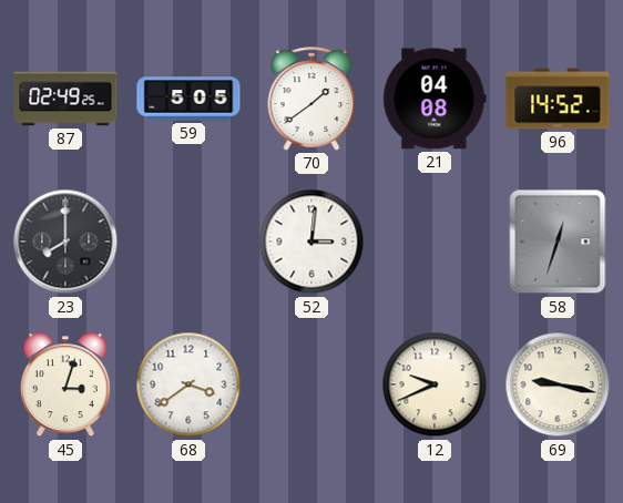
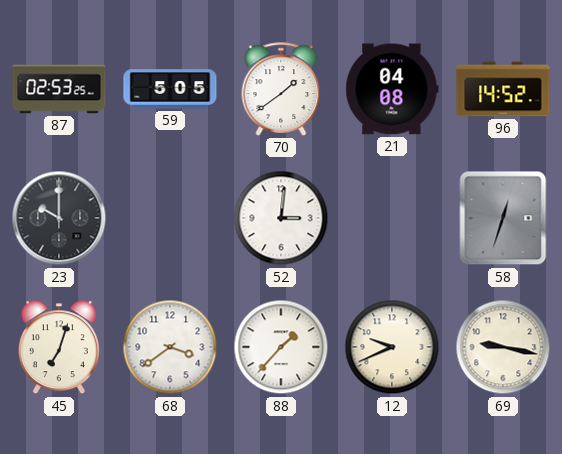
87: 02:49 -> 02:53
23: 8:00 -> 10:00
45: 3:03 -> 7:03
88: none -> 1:37
